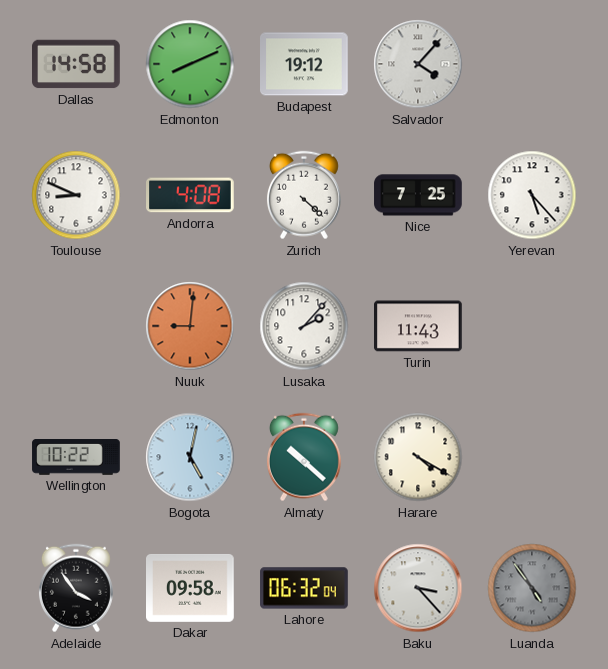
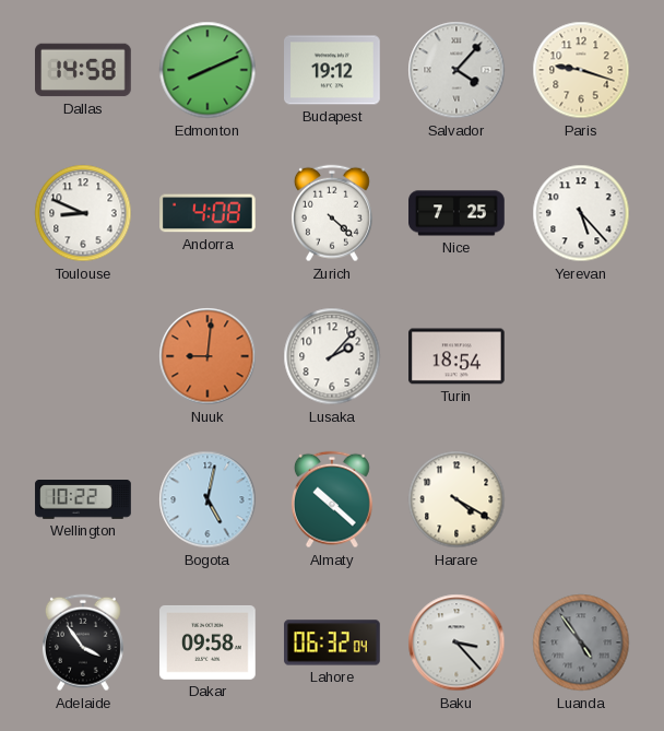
Paris: none -> 9:18
Turin: 11:43 -> 18:54
